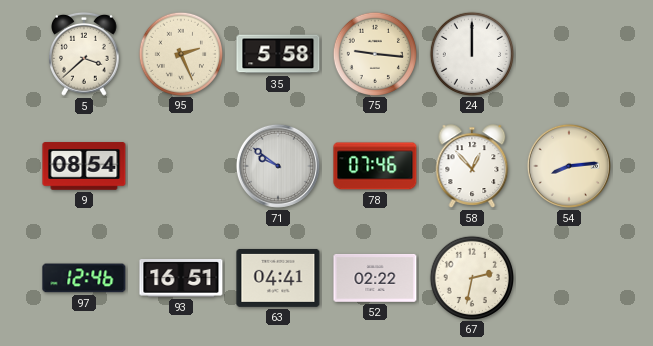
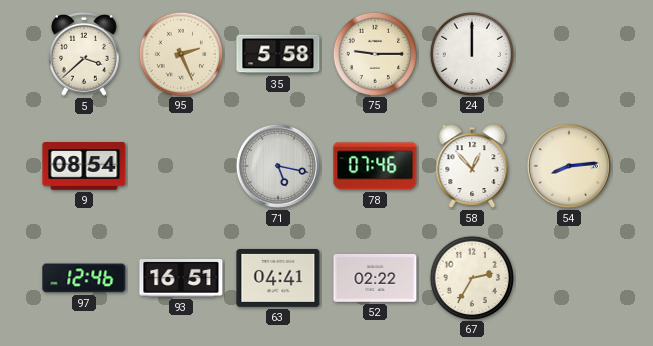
75: 9:16 -> 9:15
71: 9:51 -> 5:17
67: 2:32 -> 2:35
